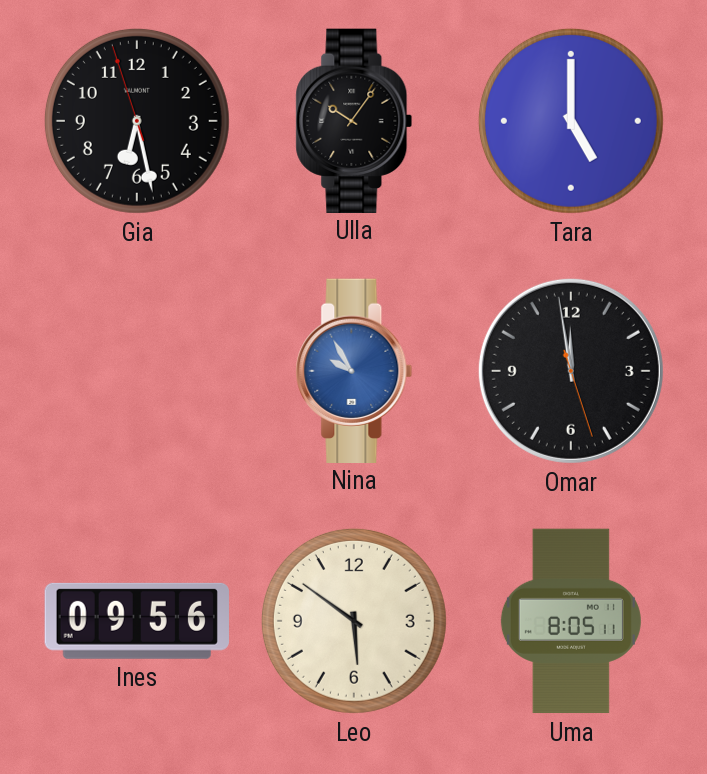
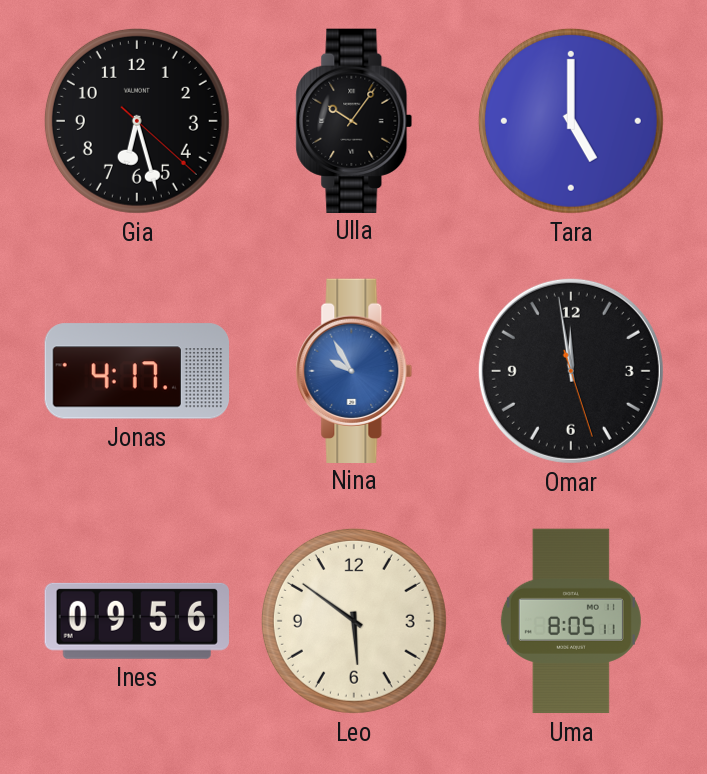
Gia: 6:27:57 -> 6:27:22
Jonas: none -> 4:17
